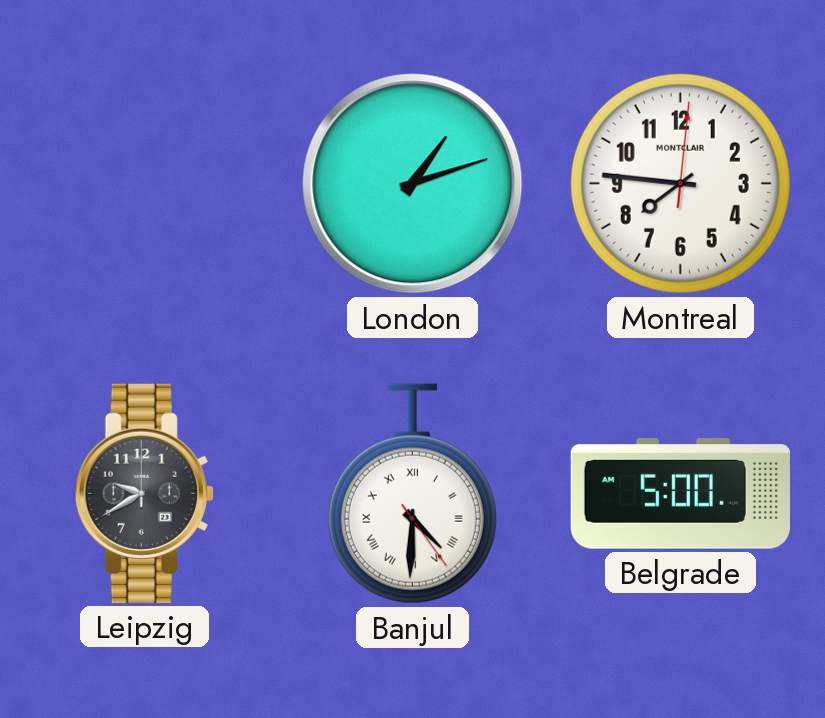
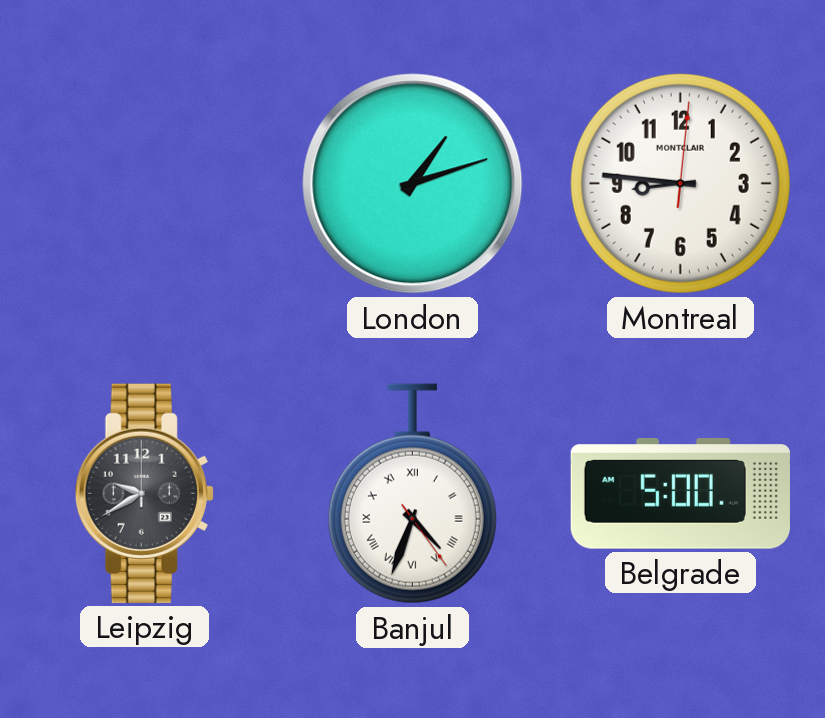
Montreal: 7:46 -> 8:46
Banjul: 4:30 -> 4:33
